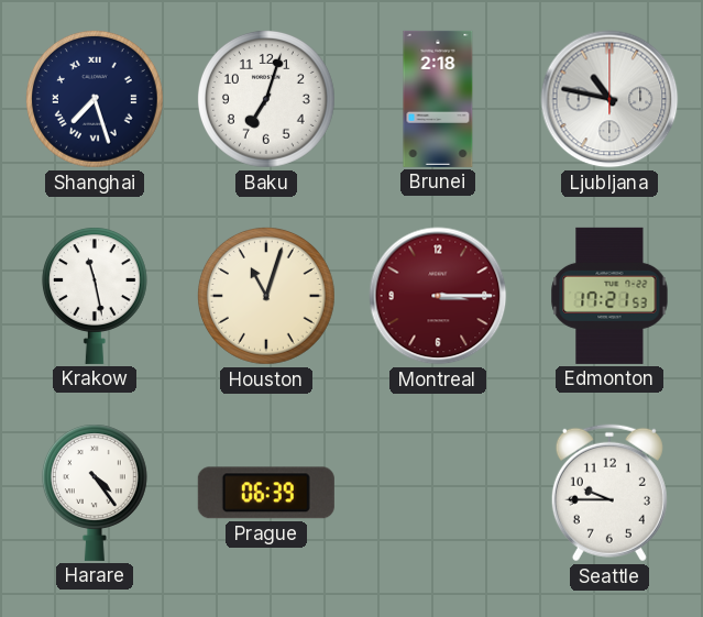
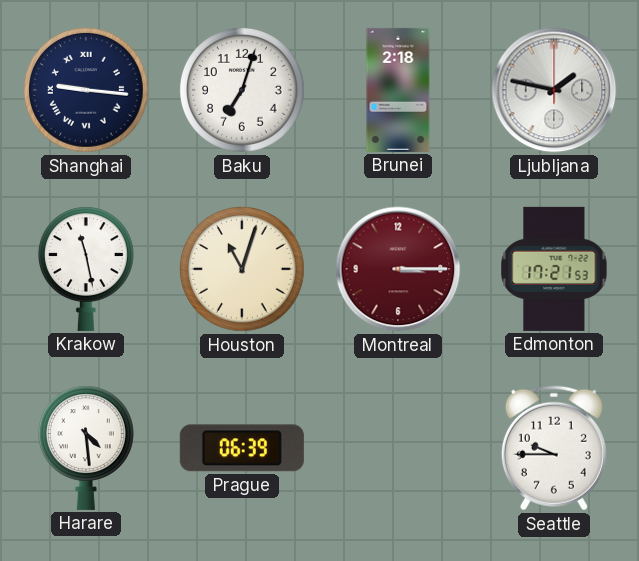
Shanghai: 7:27 -> 9:16
Ljubljana: 10:47 -> 1:47
Harare: 4:24 -> 4:29
